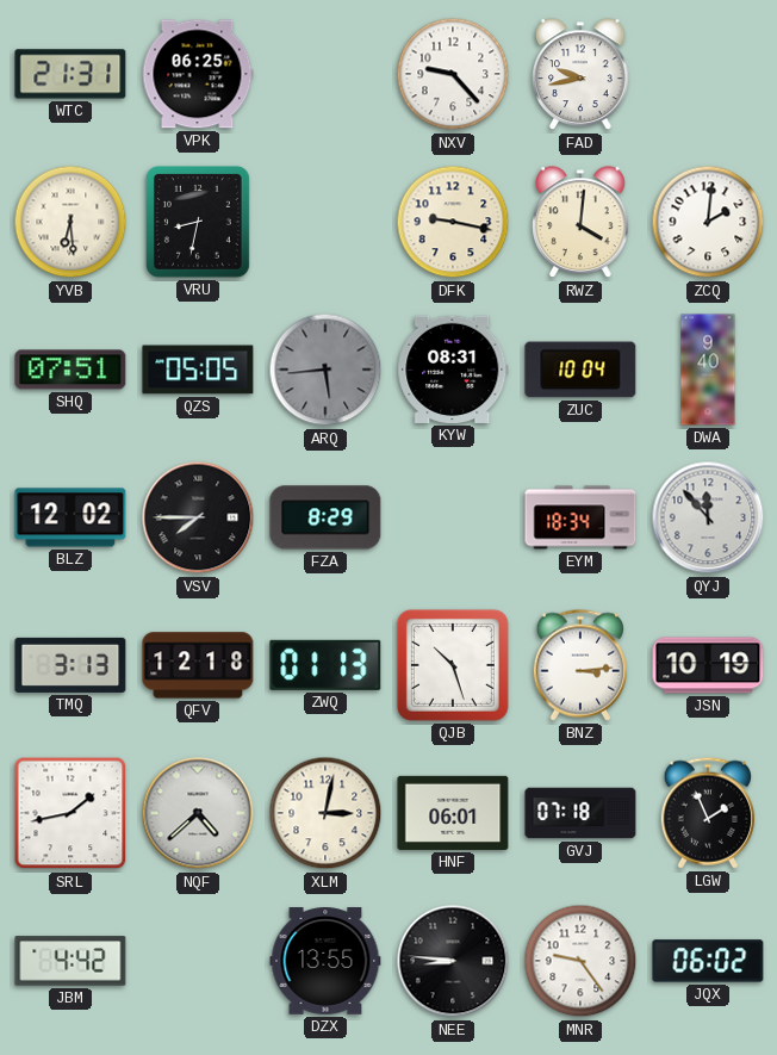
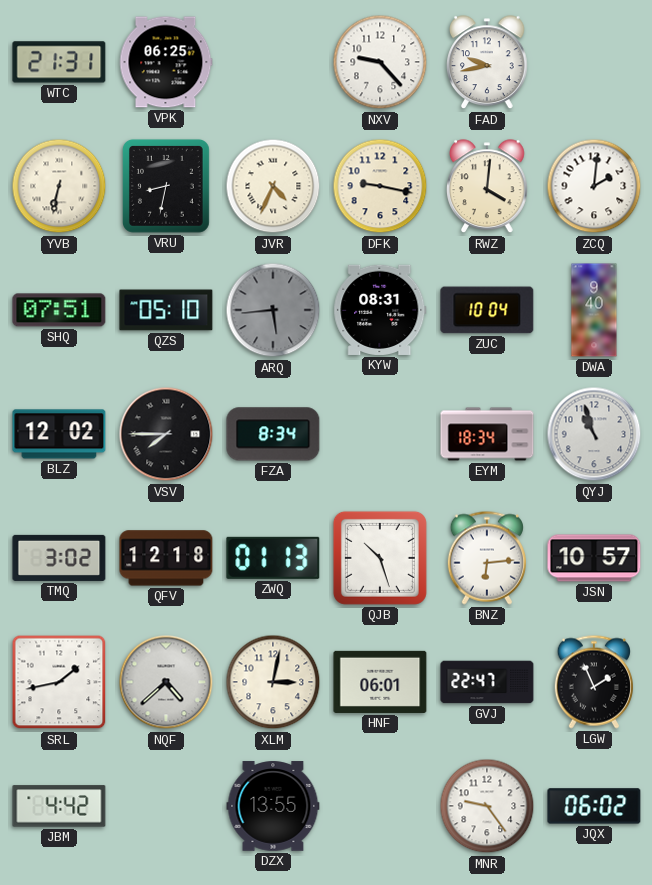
YVB: 6:29 -> 6:32
JVR: none -> 4:34
QZS: 05:05 -> 05:10
FZA: 8:29 -> 8:34
QYJ: 11:53 -> 10:57
TMQ: 3:13 -> 3:02
BNZ: 3:14 -> 6:14
JSN: 10:19 -> 10:57
GVJ: 07:18 -> 22:47
NEE: 8:46 -> none
